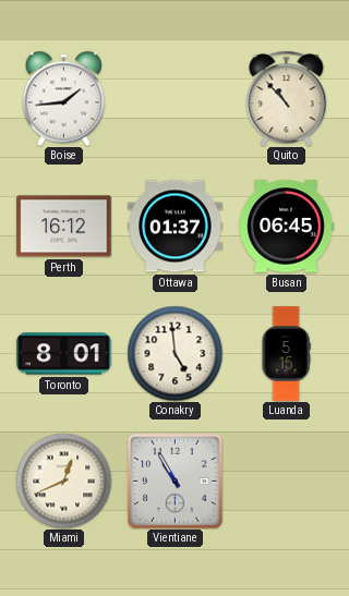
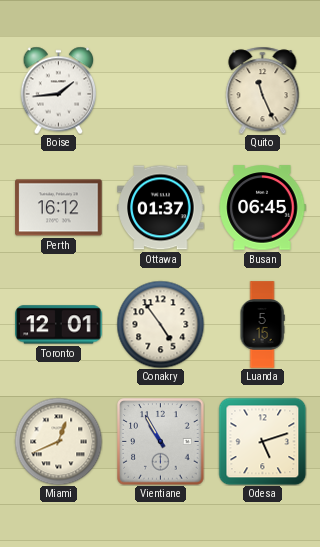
Quito: 10:53 -> 11:26
Toronto: 8:01 -> 12:01
Conakry: 4:59 -> 4:54
Odesa: none -> 5:12
